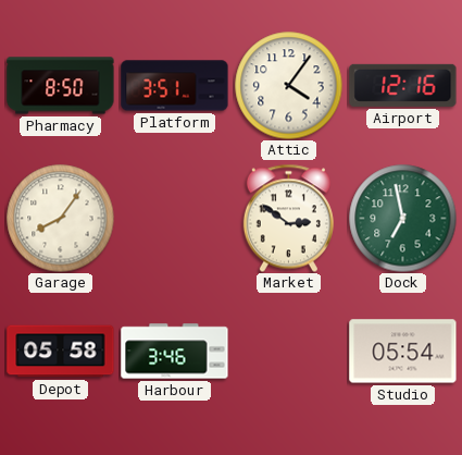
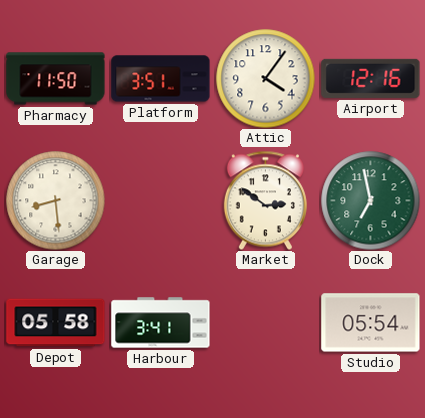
Pharmacy: 8:50 -> 11:50
Garage: 8:06 -> 8:29
Harbour: 3:46 -> 3:41
